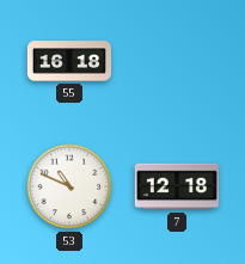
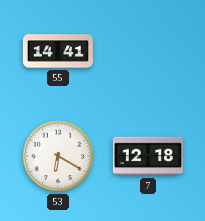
55: 16:18 -> 14:41
53: 10:49 -> 6:20
